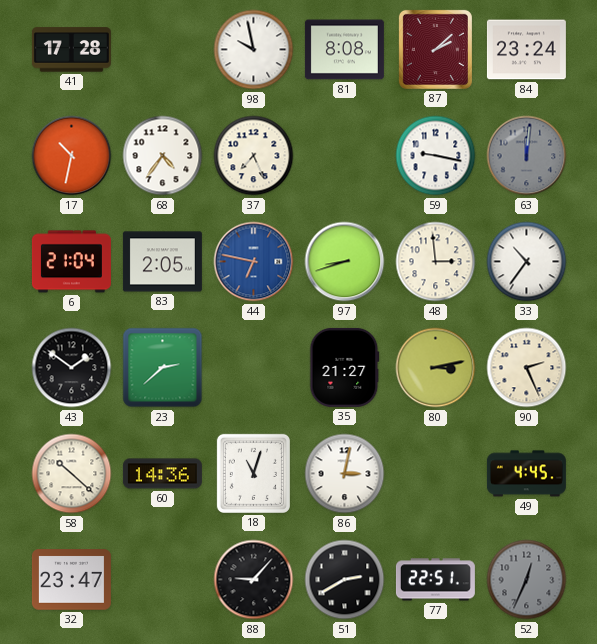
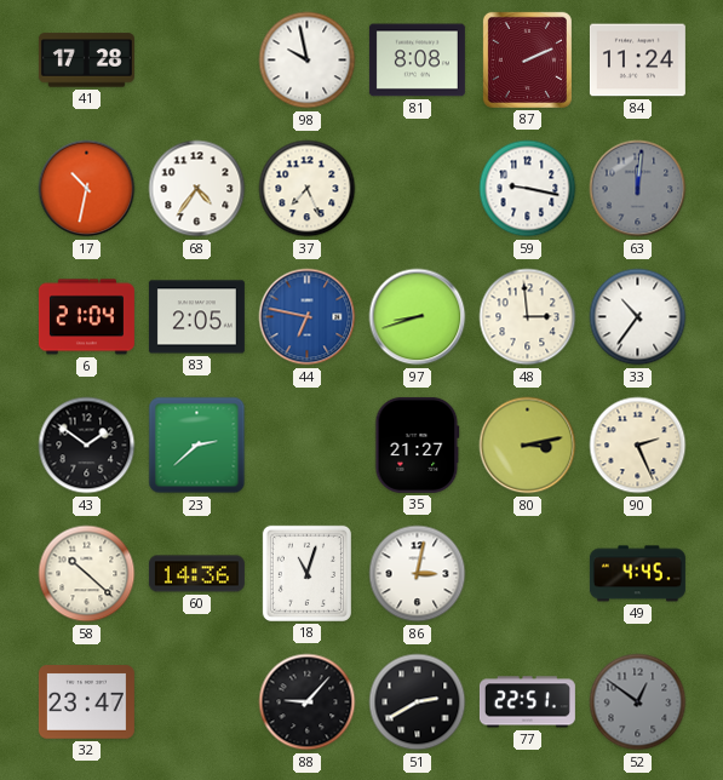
87: 2:08 -> 2:11
84: 23:24 -> 11:24
52: 12:34 -> 12:51
